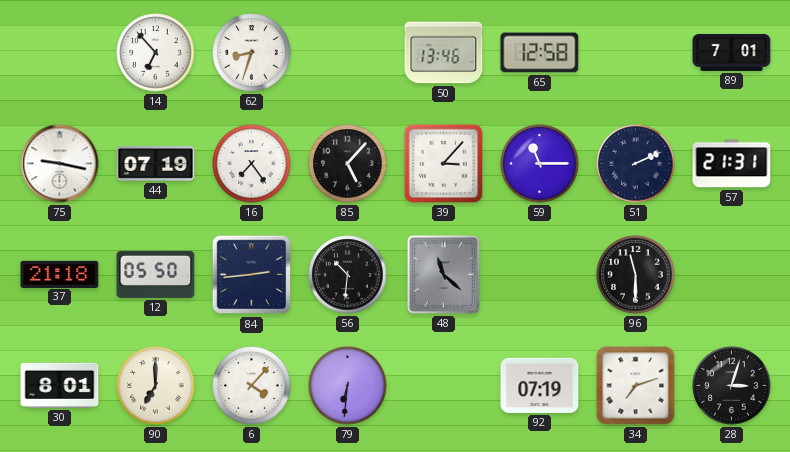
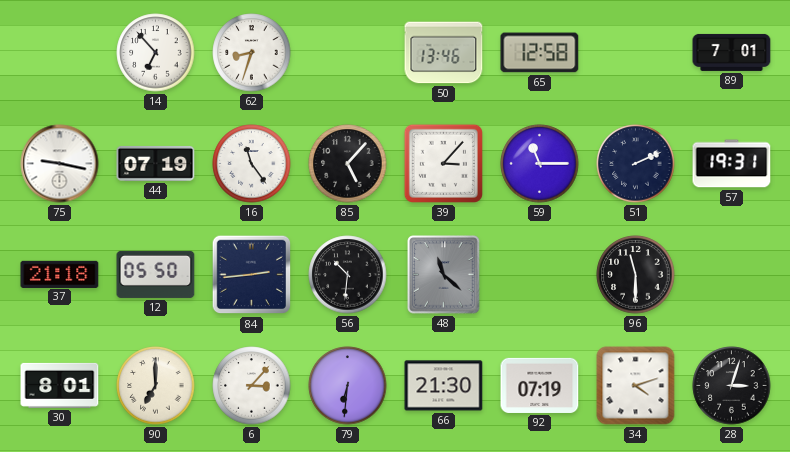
16: 7:24 -> 11:24
57: 21:31 -> 19:31
6: 4:07 -> 3:07
66: none -> 21:30
34: 7:12 -> 4:12
